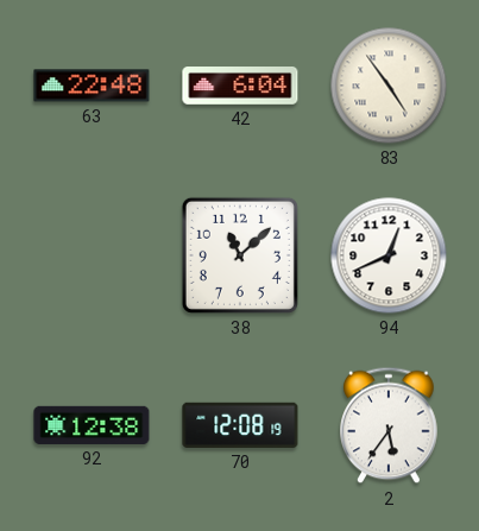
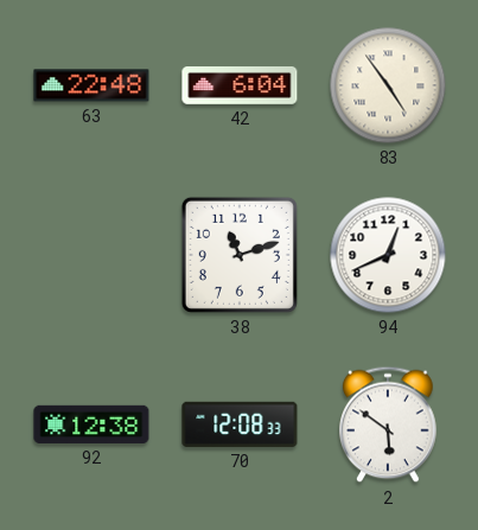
38: 11:08 -> 11:12
70: 12:08:19 -> 12:08:33
2: 5:36 -> 5:51
